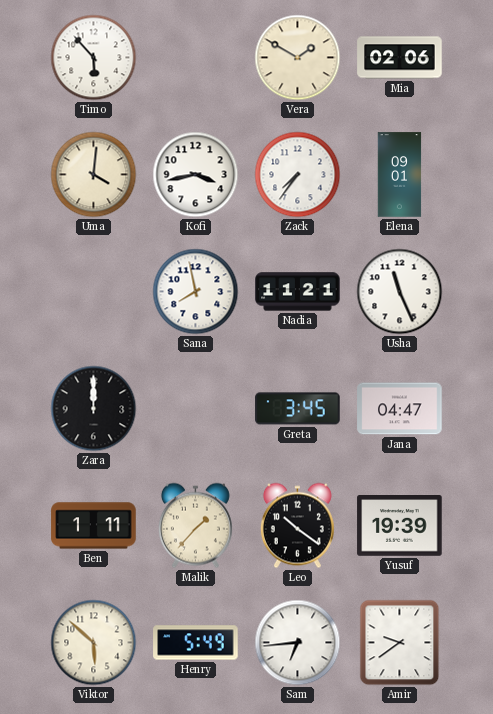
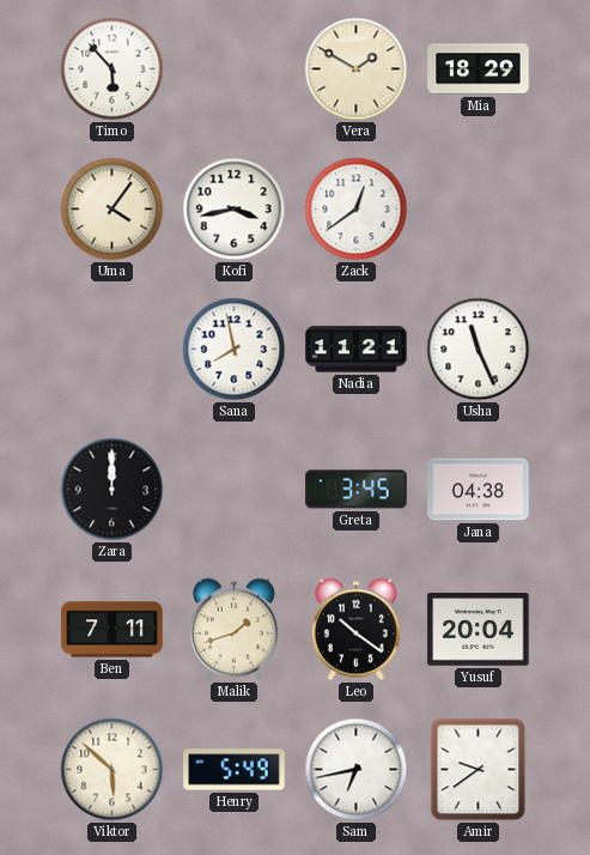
Mia: 02:06 -> 18:29
Uma: 4:01 -> 4:06
Zack: 7:36 -> 12:39
Elena: 09:01 -> none
Jana: 04:47 -> 04:38
Ben: 1:11 -> 7:11
Malik: 1:37 -> 1:42
Yusuf: 19:39 -> 20:04
Sam: 6:44 -> 6:43
